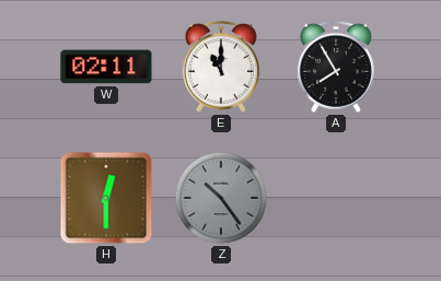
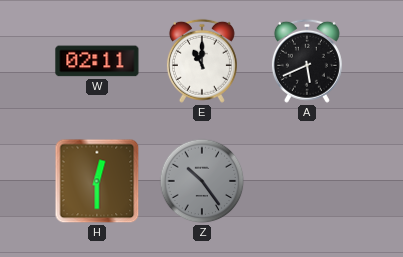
A: 7:55 -> 5:41
